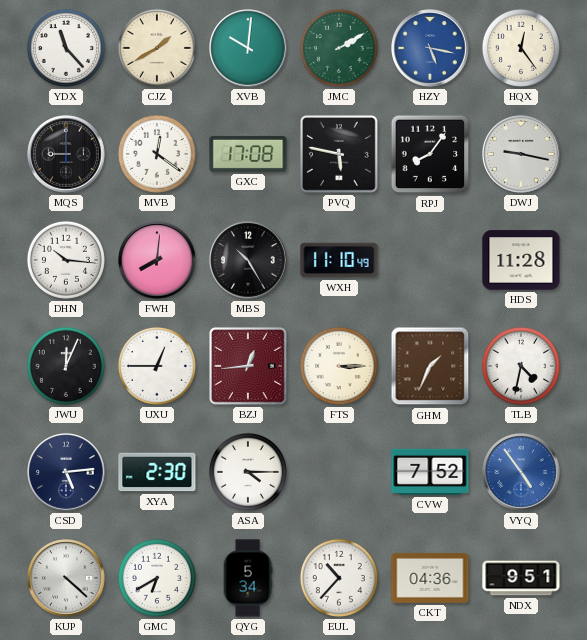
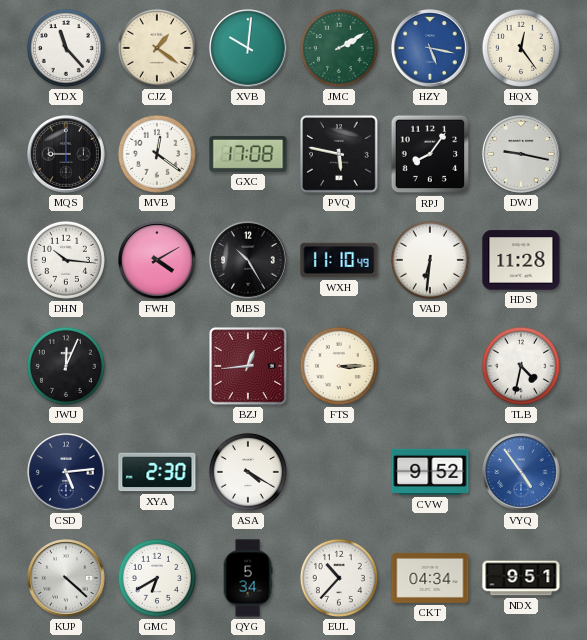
CJZ: 1:40 -> 1:21
FWH: 8:01 -> 4:10
VAD: none -> 6:31
UXU: 12:45 -> none
GHM: 1:34 -> none
ASA: 4:15 -> 4:20
CVW: 7:52 -> 9:52
CKT: 04:36 -> 04:34
